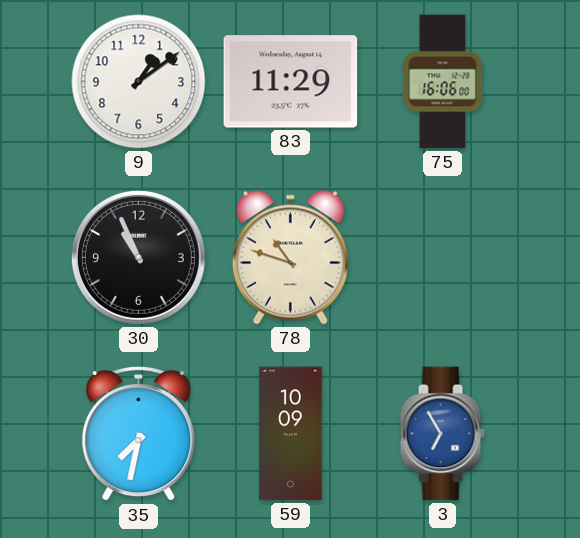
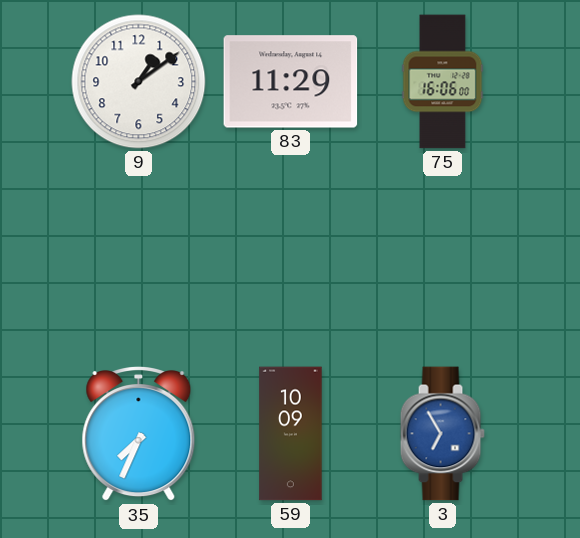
30: 10:56 -> none
78: 10:48 -> none
35: 7:32 -> 7:34
